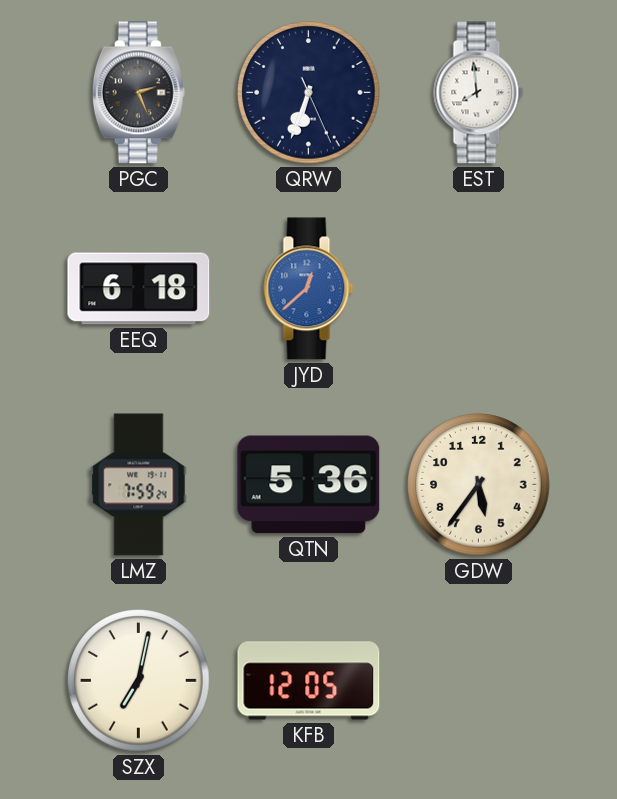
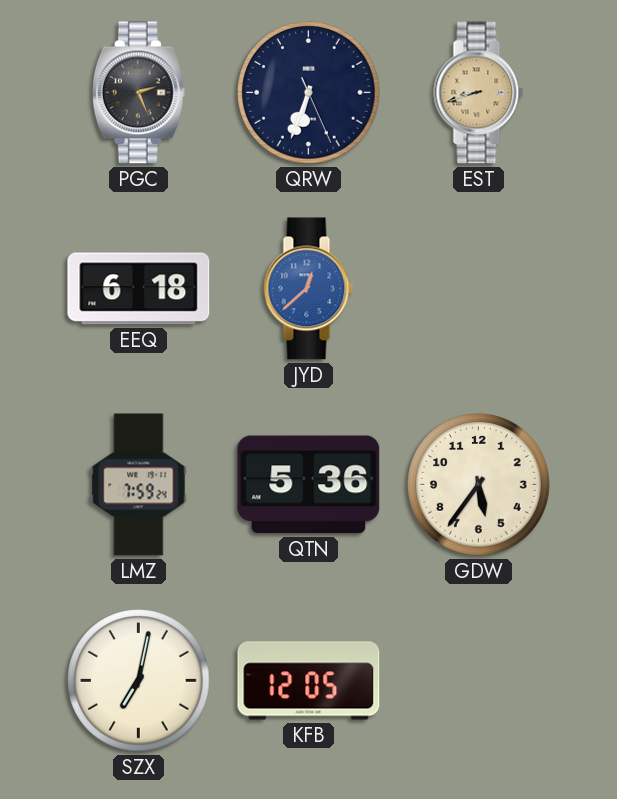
EST: 7:59 -> 8:42
EST dial: white -> champagne
